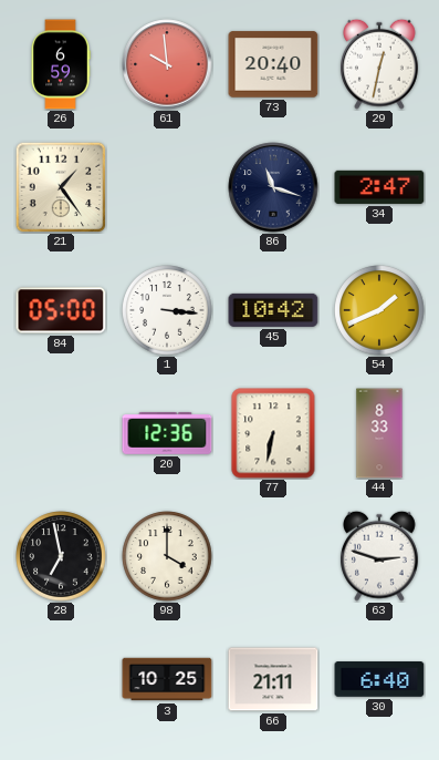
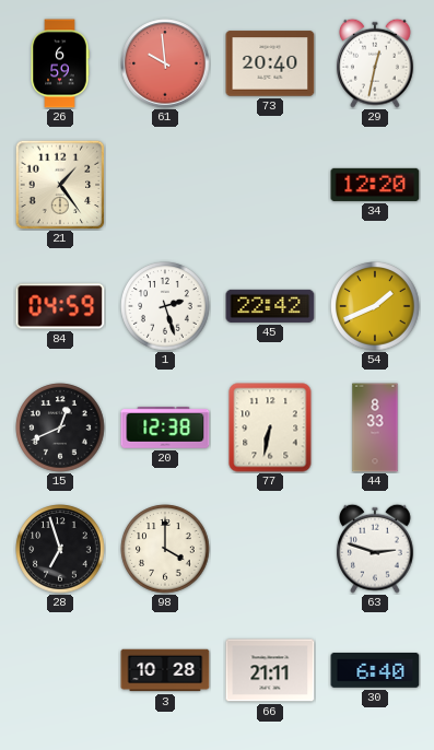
86: 11:18 -> none
34: 2:47 -> 12:20
84: 05:00 -> 04:59
1: 3:16 -> 2:27
45: 10:42 -> 22:42
15: none -> 12:41
20: 12:36 -> 12:38
28: 6:58 -> 6:57
3: 10:25 -> 10:28
